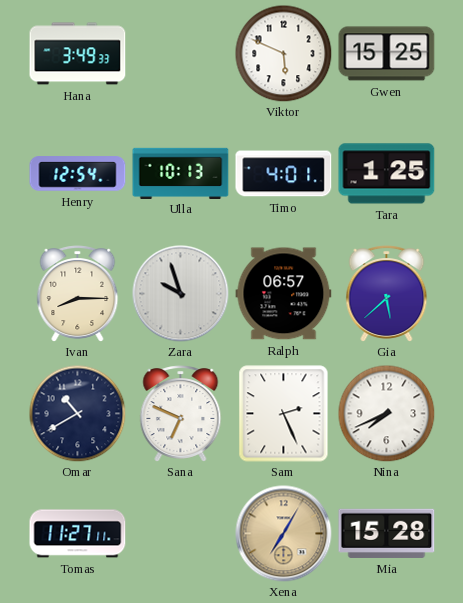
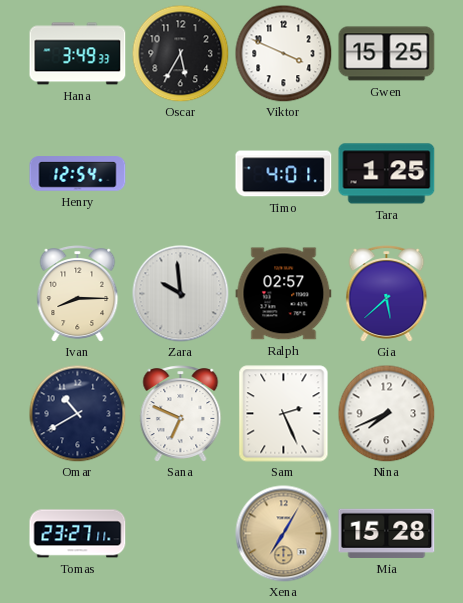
Oscar: none -> 5:35
Viktor: 5:49 -> 3:49
Ulla: 10:13 -> none
Zara: 9:57 -> 9:59
Ralph: 06:57 -> 02:57
Tomas: 11:27 -> 23:27
